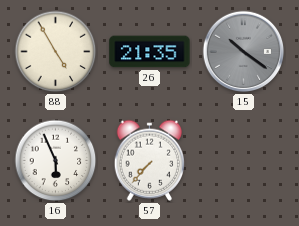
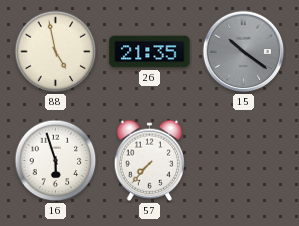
88: 4:55 -> 4:58
16: 5:56 -> 5:57
